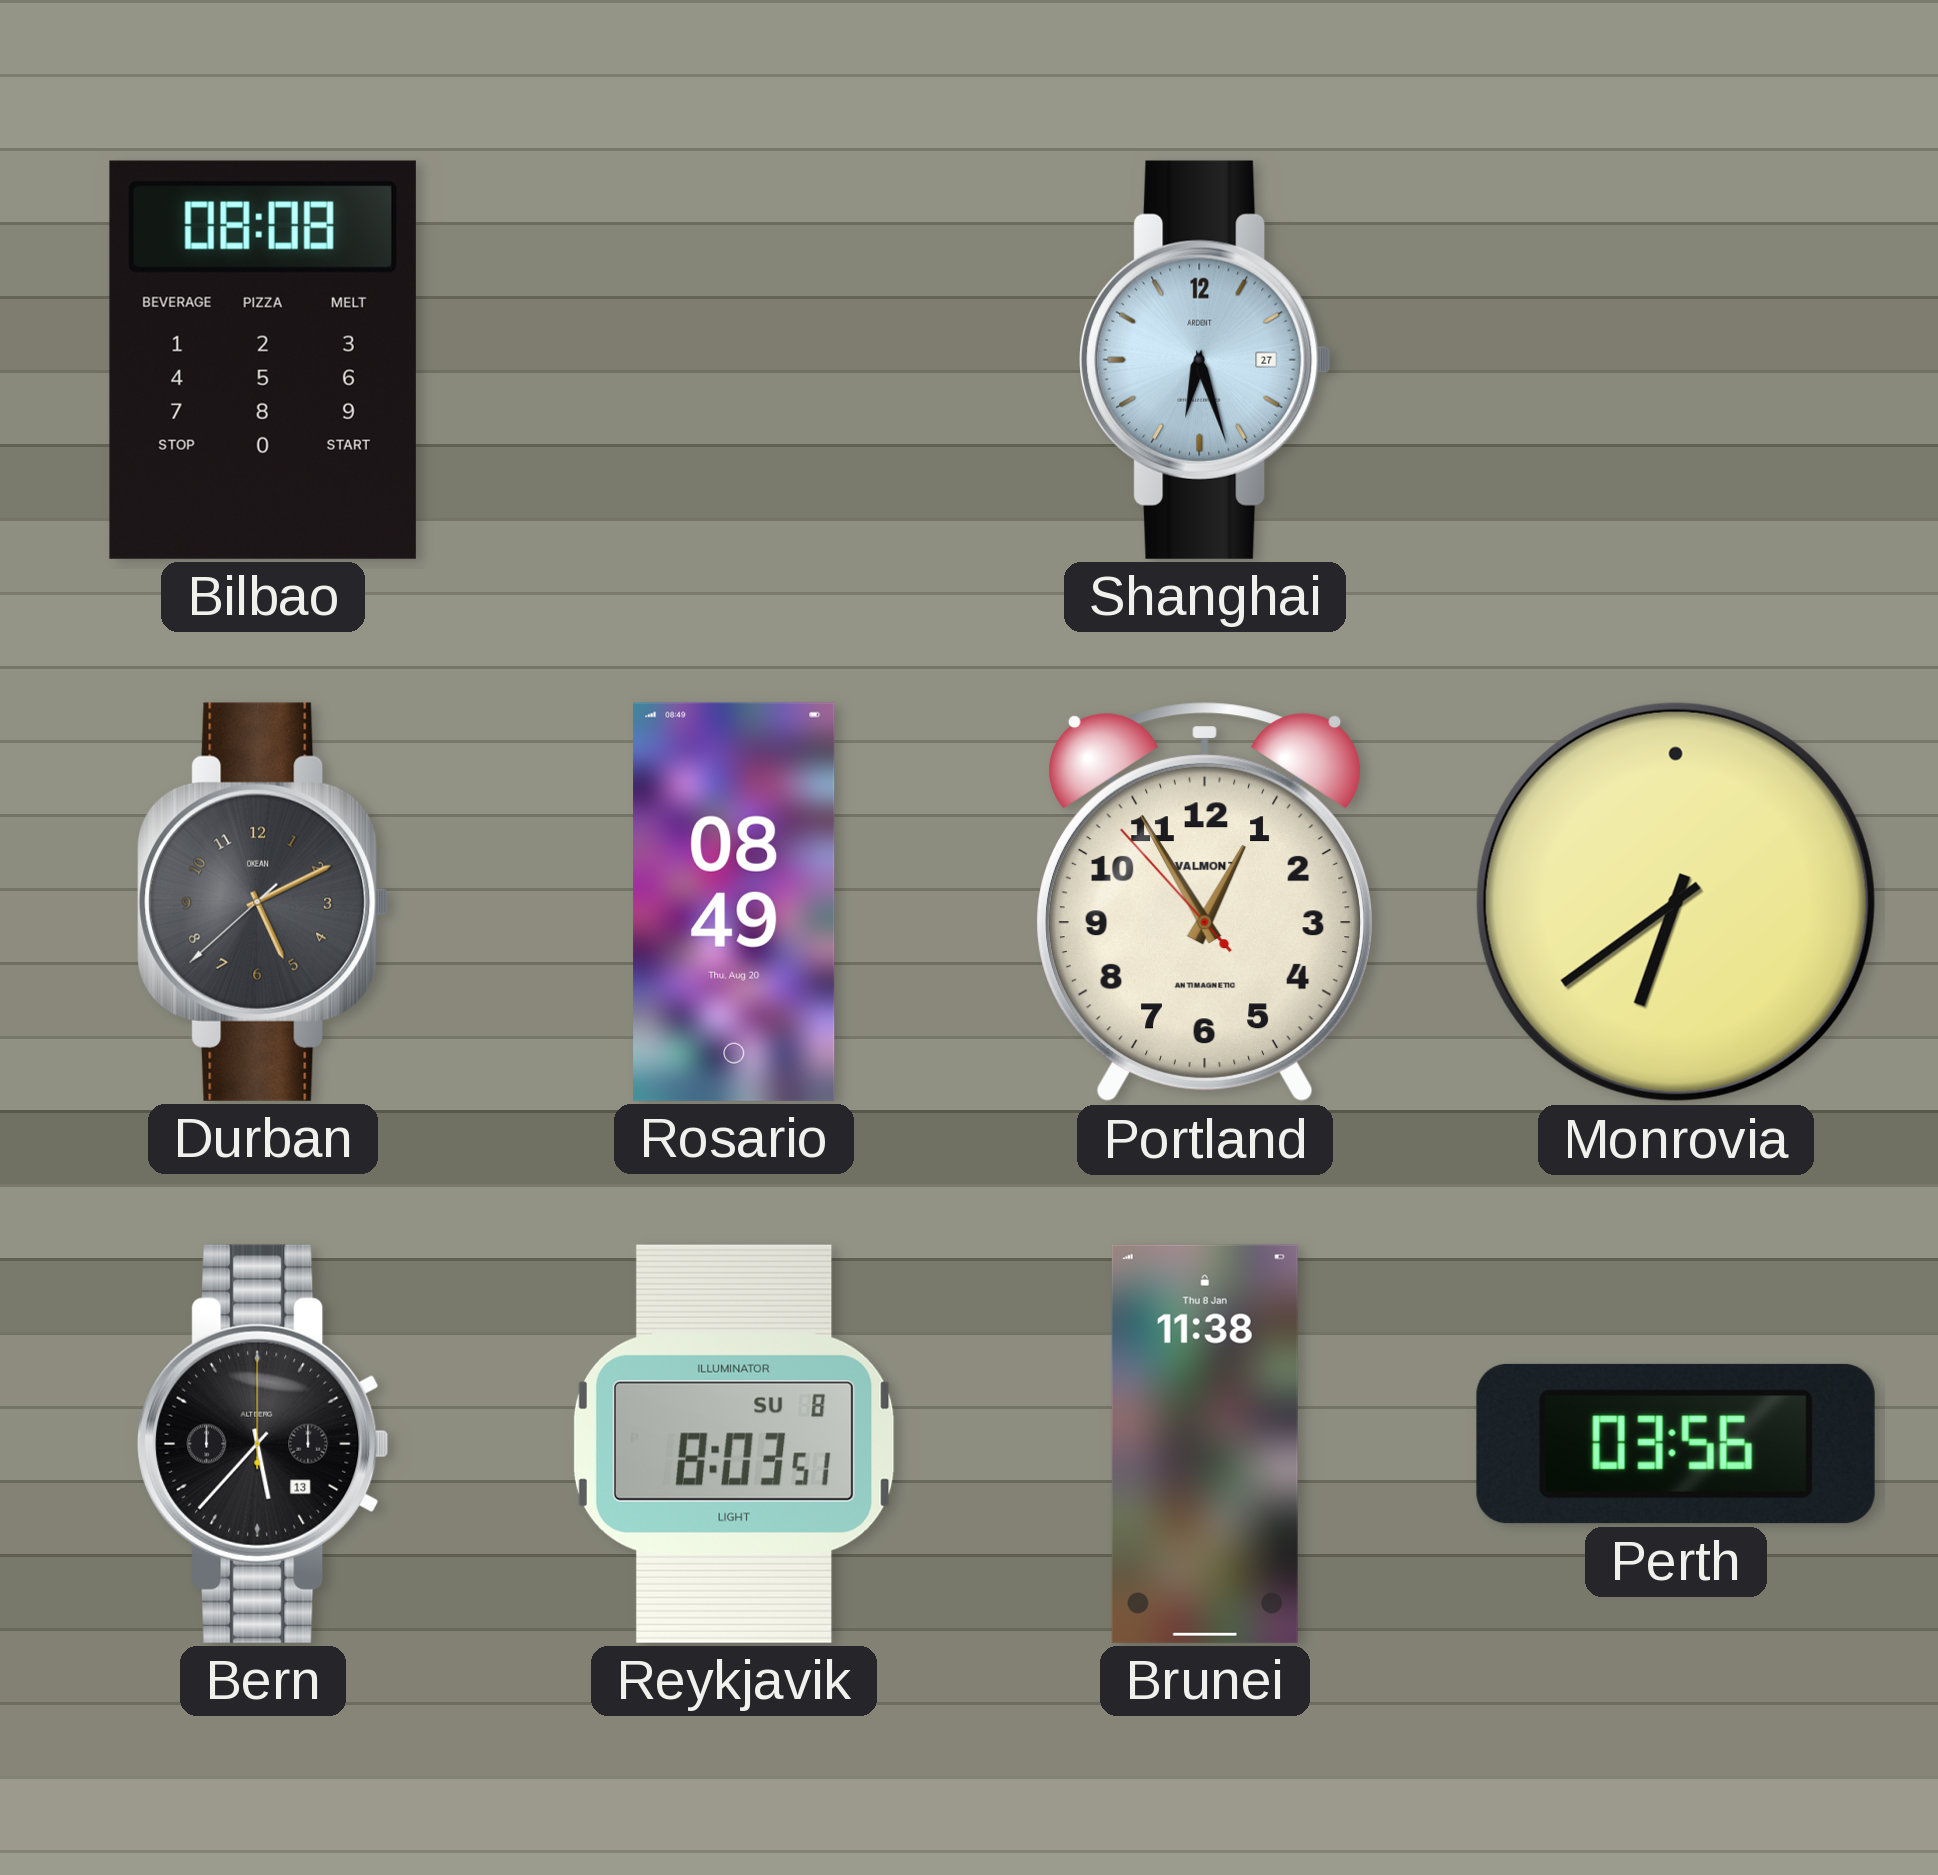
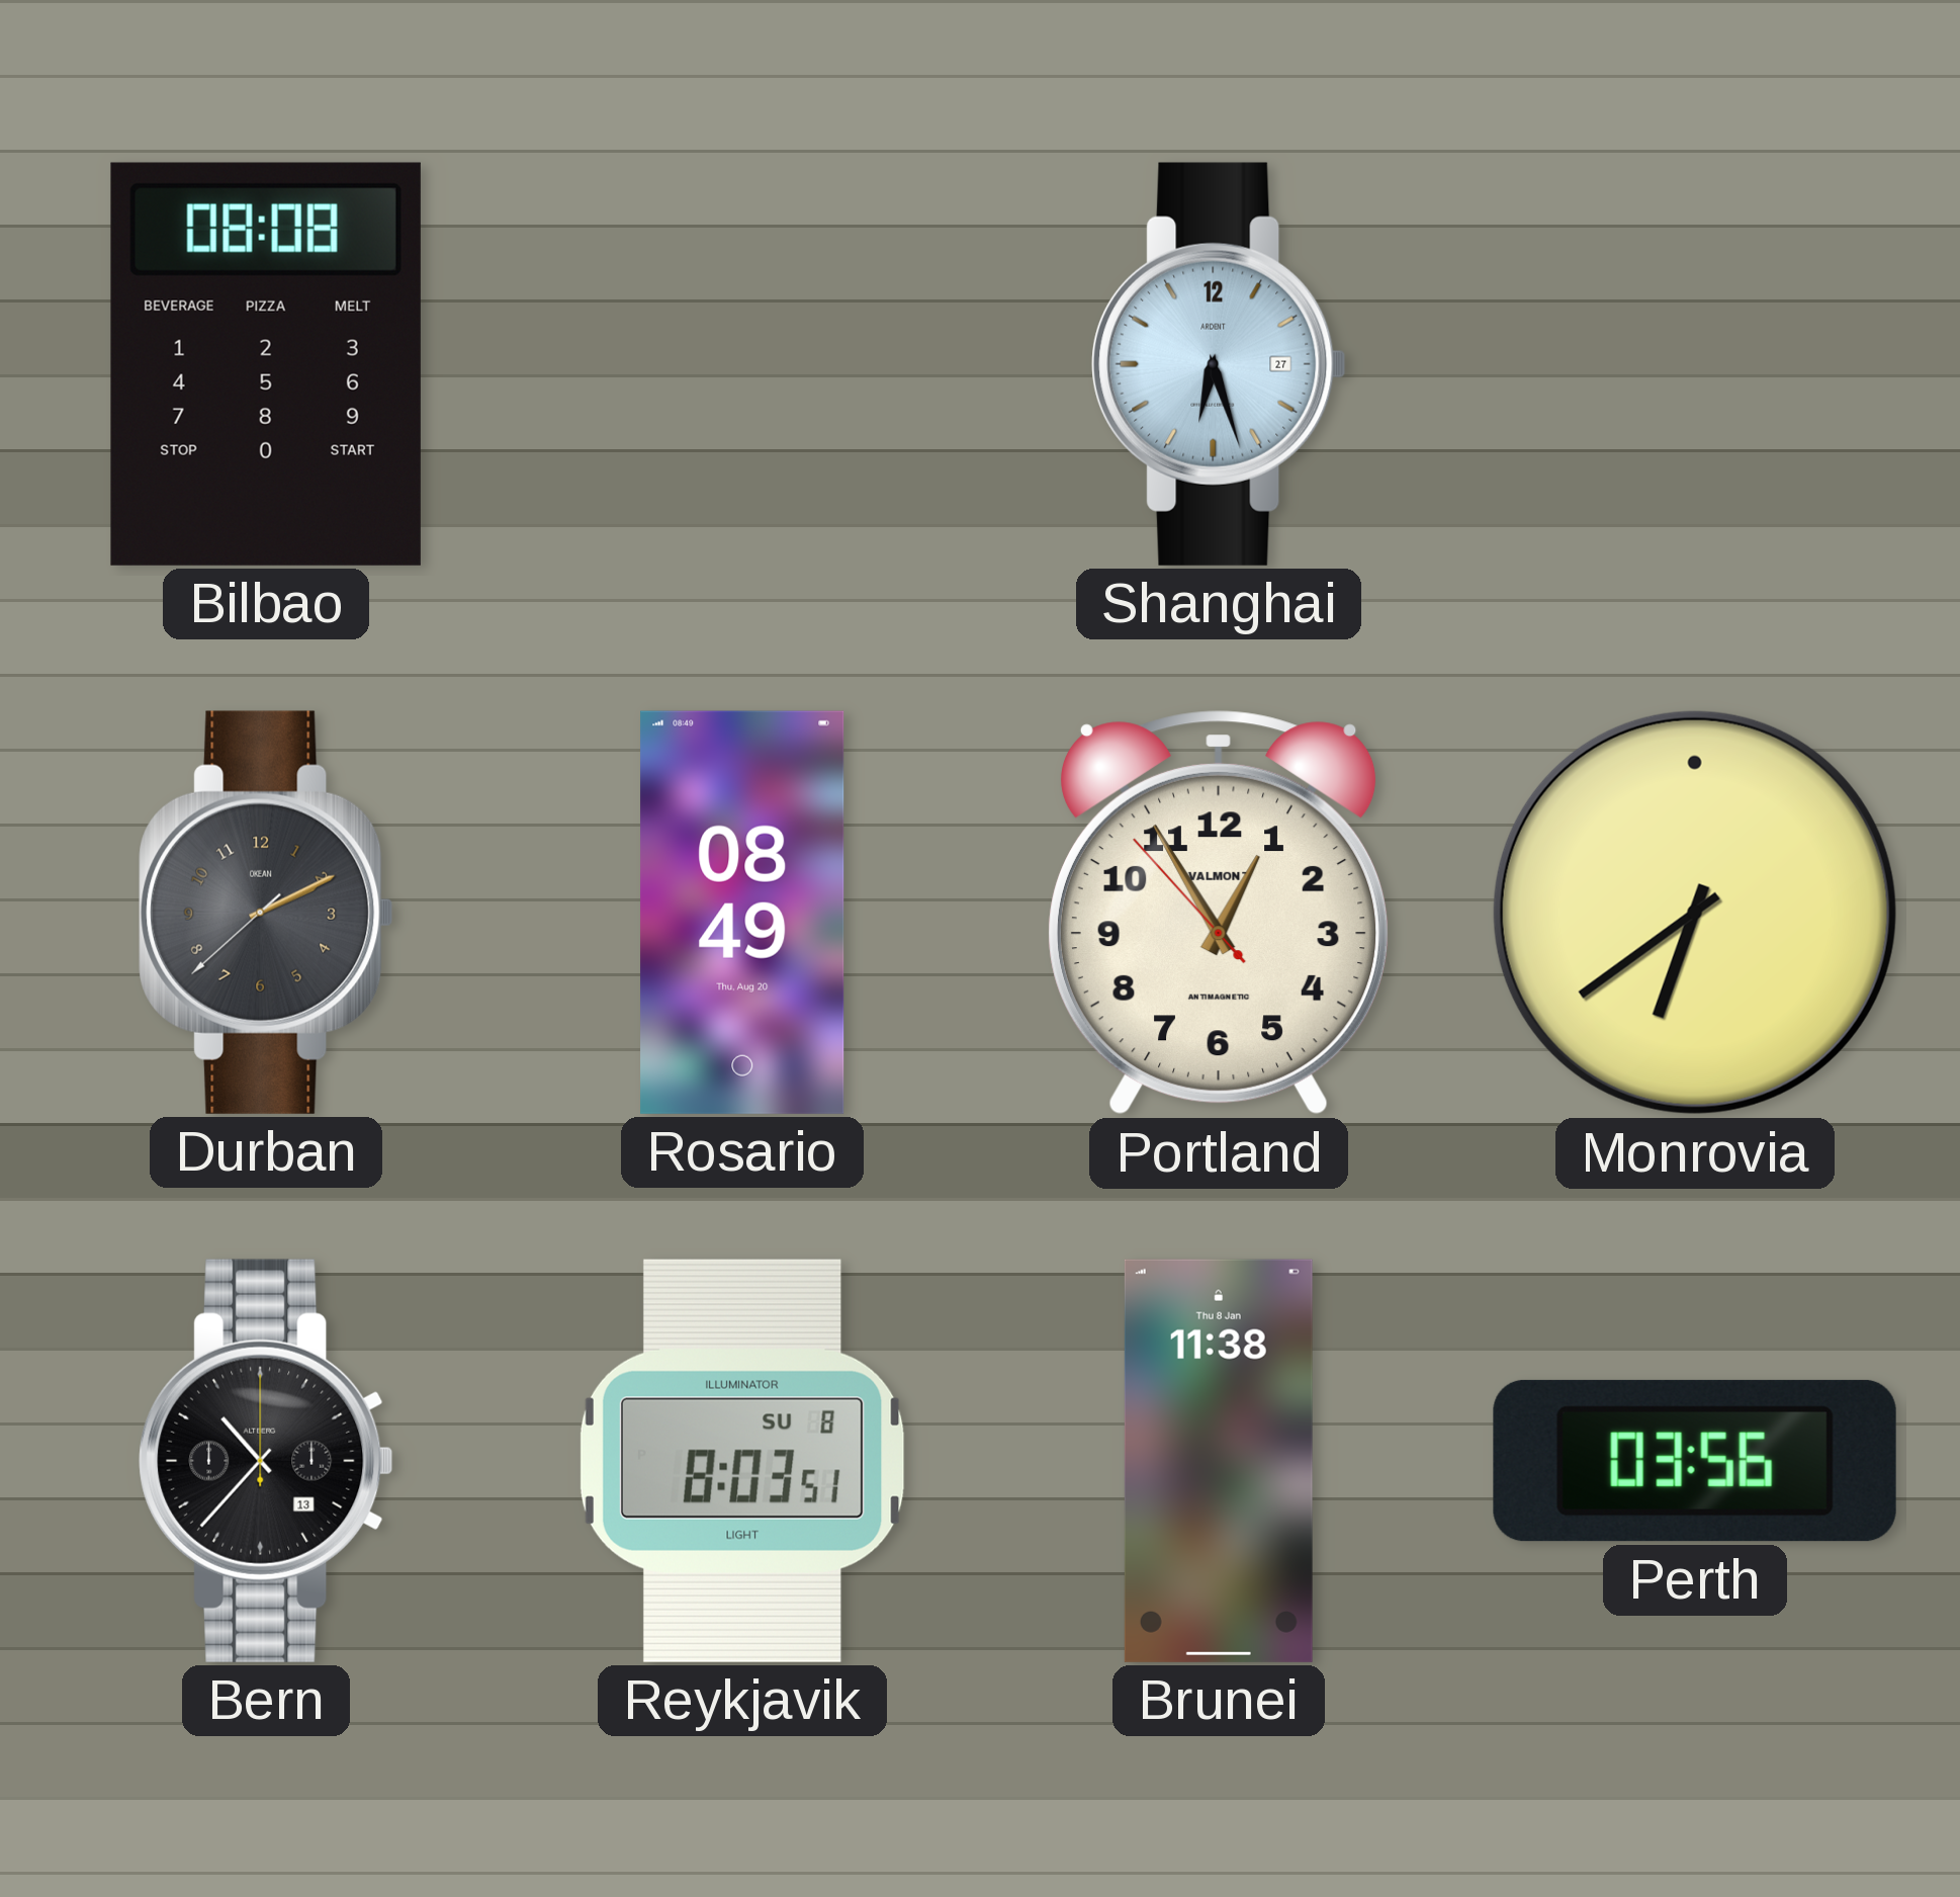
Durban: 5:10 -> 2:10
Bern: 5:37 -> 10:37
